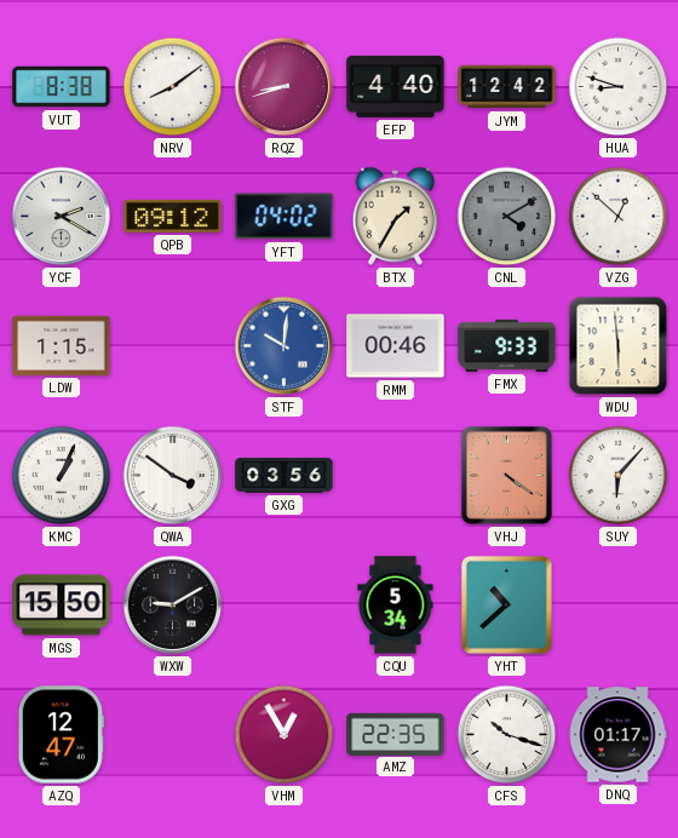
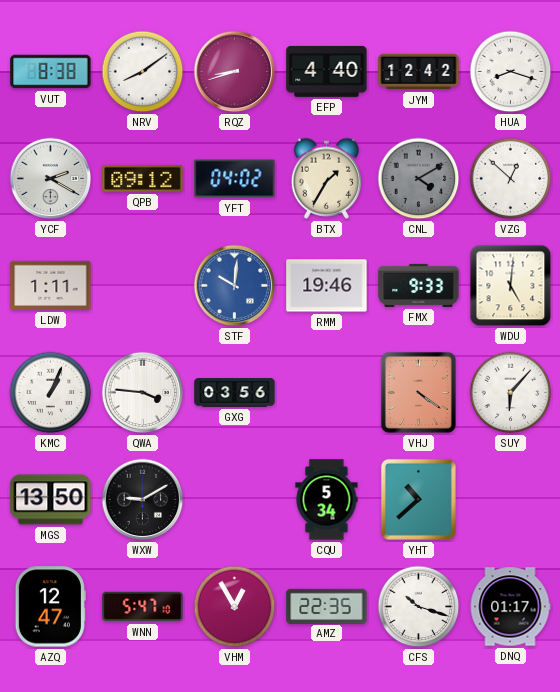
HUA: 8:48 -> 8:18
LDW: 1:15 -> 1:11
RMM: 00:46 -> 19:46
WDU: 5:59 -> 5:01
QWA: 3:51 -> 3:46
MGS: 15:50 -> 13:50
WNN: none -> 5:47
